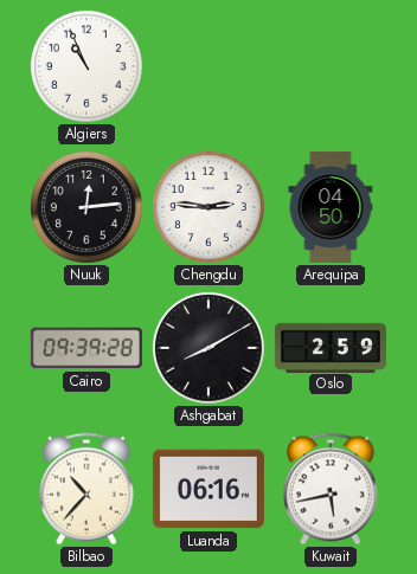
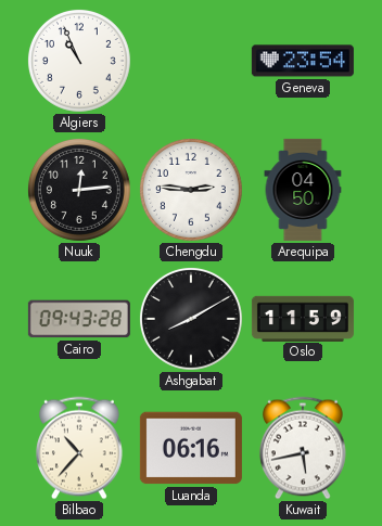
Geneva: none -> 23:54
Cairo: 09:39 -> 09:43
Oslo: 2:59 -> 11:59
